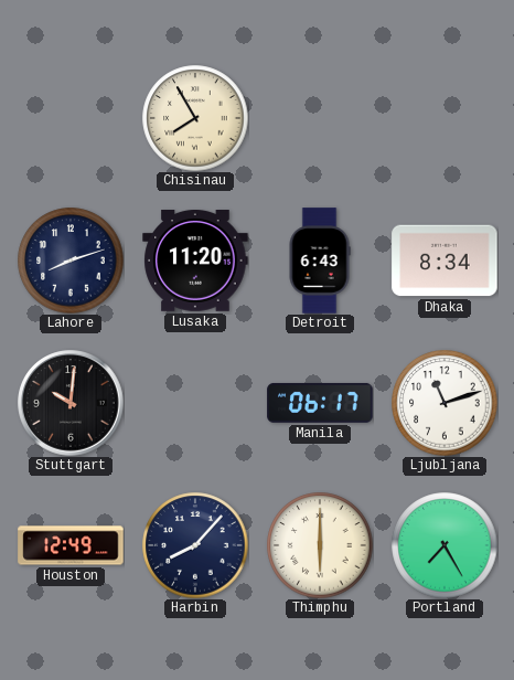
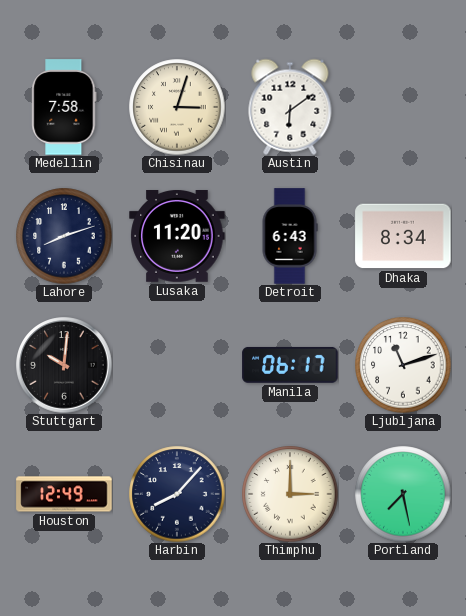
Medellin: none -> 7:58
Chisinau: 7:55 -> 3:03
Austin: none -> 6:09
Thimphu: 6:00 -> 3:00
Portland: 7:25 -> 7:28
